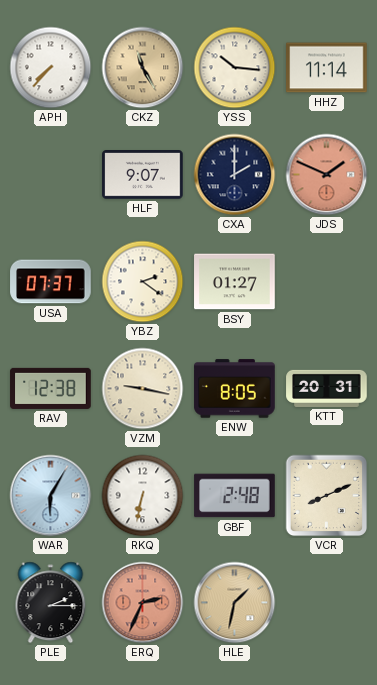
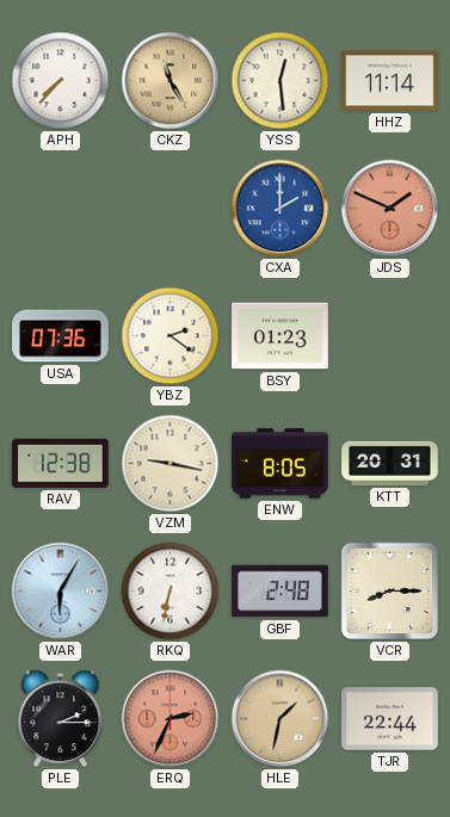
YSS: 10:16 -> 12:29
HLF: 9:07 -> none
CXA dial: navy -> blue
USA: 07:37 -> 07:36
BSY: 01:27 -> 01:23
VCR: 8:11 -> 8:15
TJR: none -> 22:44
